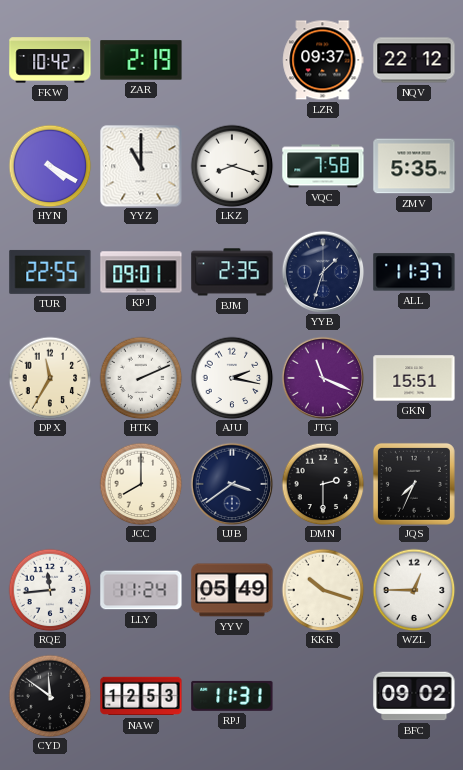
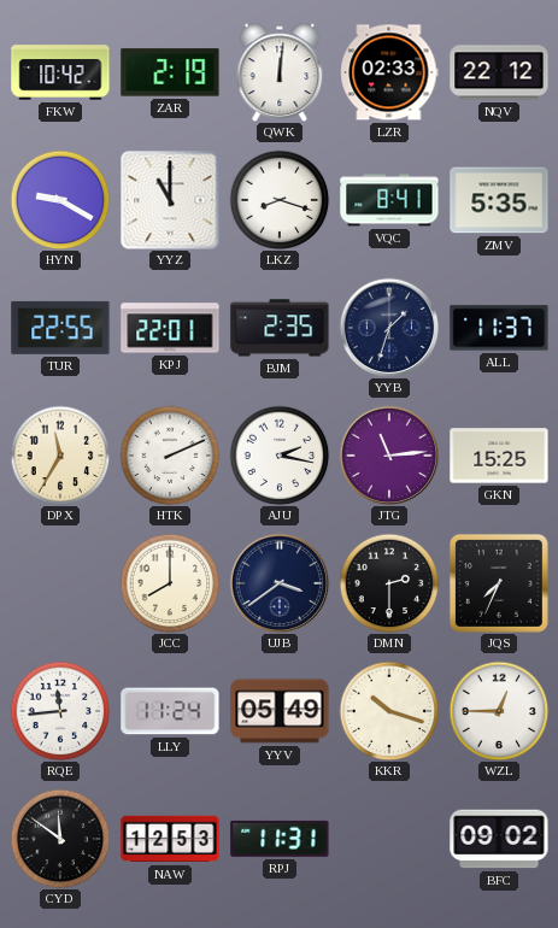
QWK: none -> 12:01
LZR: 09:37 -> 02:33
HYN: 4:20 -> 9:20
VQC: 7:58 -> 8:41
KPJ: 09:01 -> 22:01
JTG: 11:19 -> 11:14
GKN: 15:51 -> 15:25
